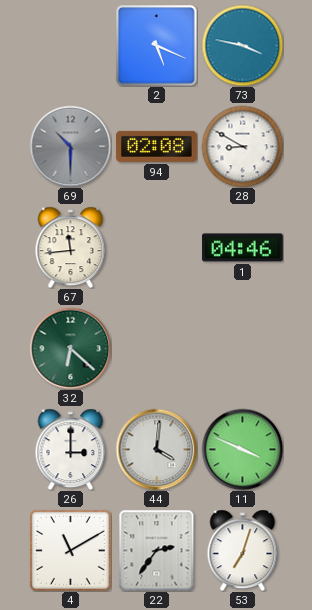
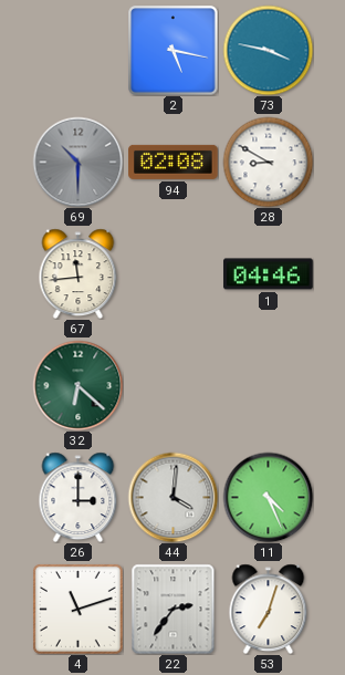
2: 5:19 -> 5:17
11: 3:49 -> 4:26
4: 11:10 -> 11:12
